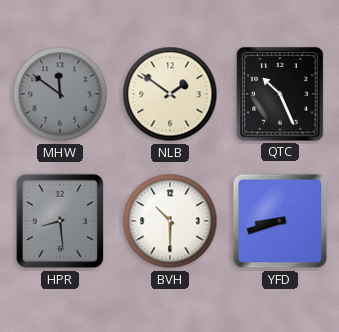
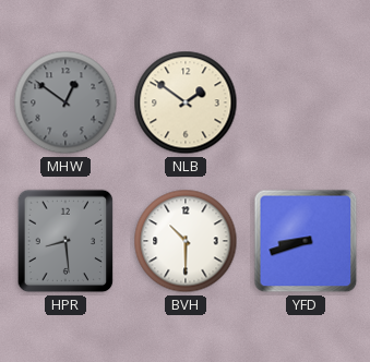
MHW: 11:51 -> 12:51
QTC: 10:26 -> none
